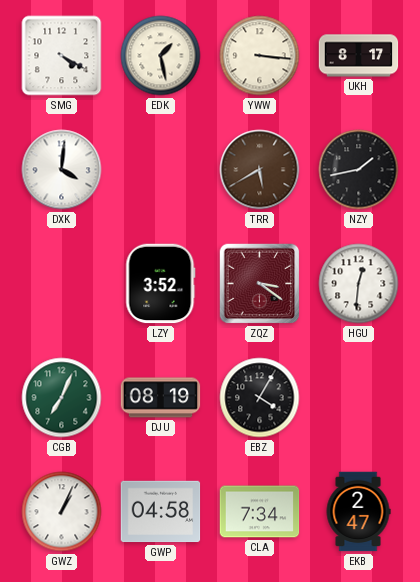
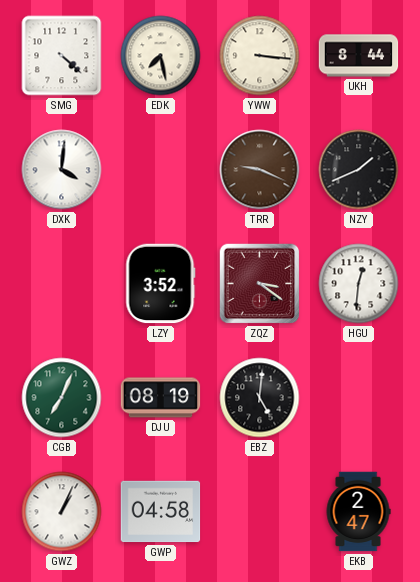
SMG: 4:20 -> 4:22
EDK: 1:28 -> 7:28
UKH: 8:17 -> 8:44
TRR: 5:40 -> 9:19
NZY: 1:43 -> 1:41
EBZ: 4:05 -> 5:01
CLA: 7:34 -> none
